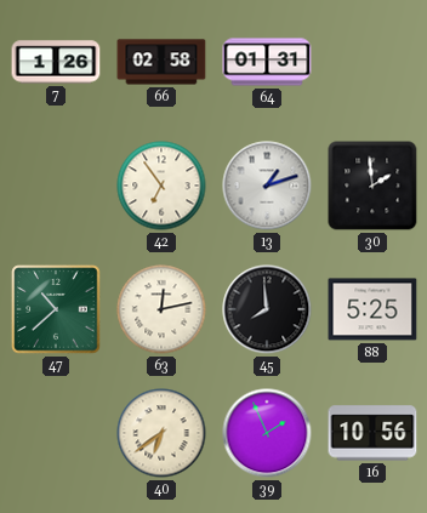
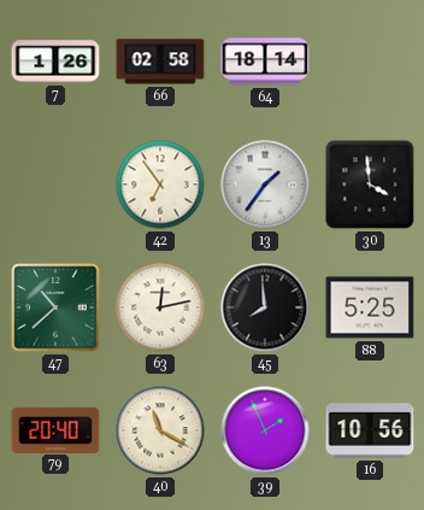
64: 01:31 -> 18:14
13: 1:12 -> 1:36
30: 1:59 -> 3:59
79: none -> 20:40
40: 6:39 -> 11:20
